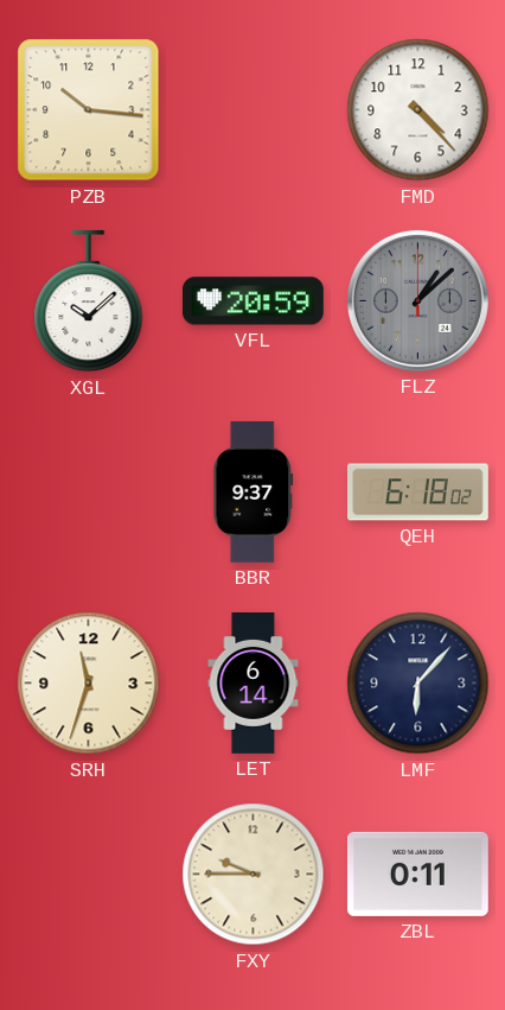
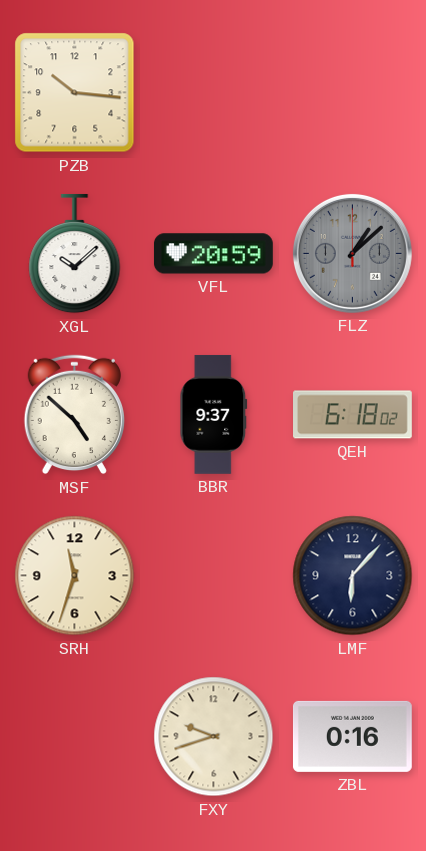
FMD: 4:23 -> none
MSF: none -> 4:52
LET: 6:14 -> none
FXY: 9:45 -> 9:42
ZBL: 0:11 -> 0:16
